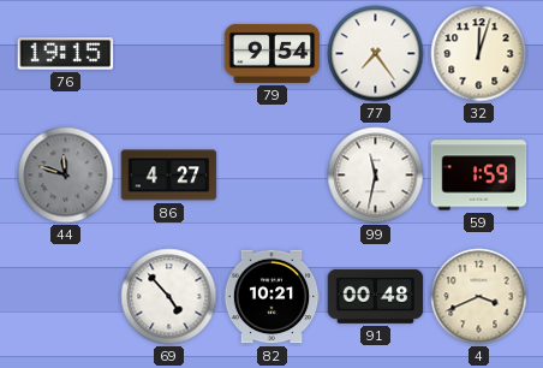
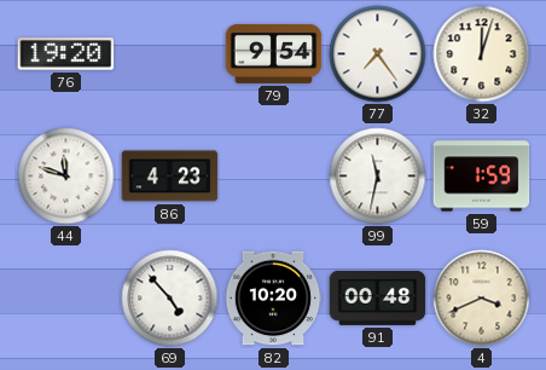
76: 19:15 -> 19:20
44 dial: grey -> white
86: 4:27 -> 4:23
82: 10:21 -> 10:20
